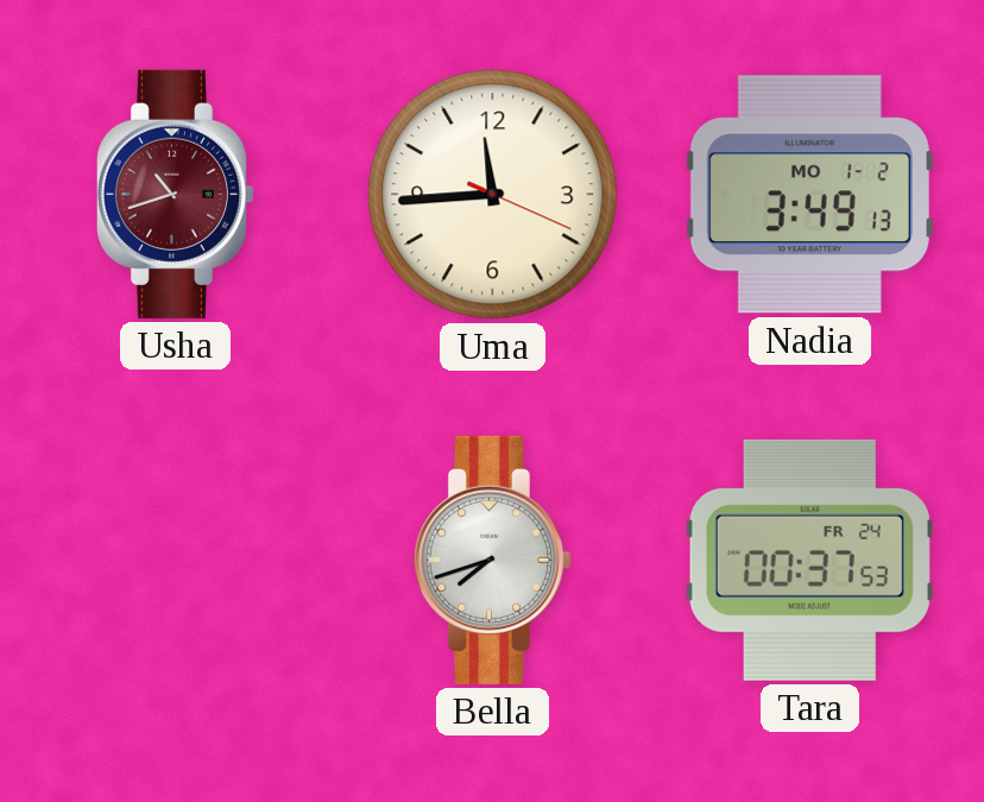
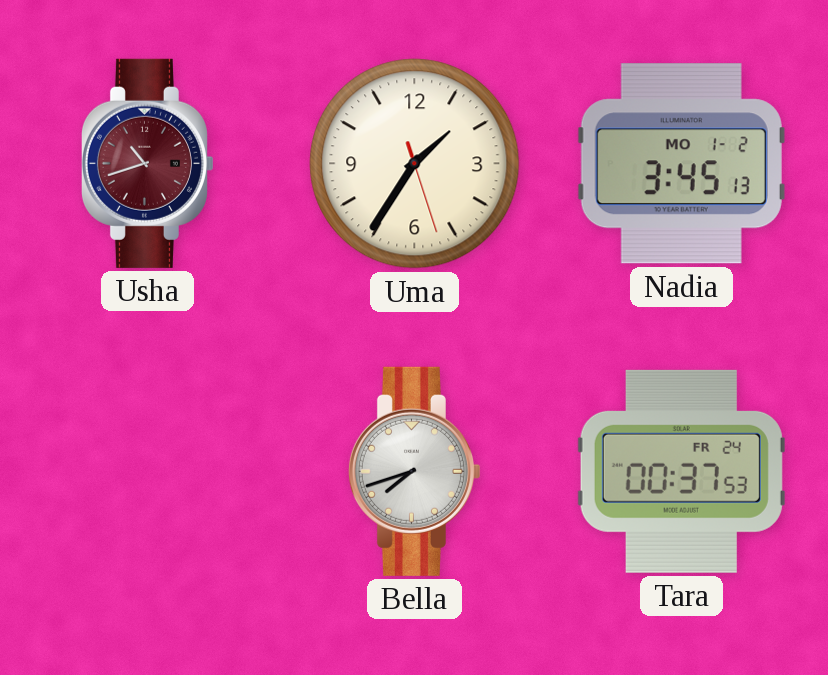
Uma: 11:44 -> 1:35
Nadia: 3:49 -> 3:45
